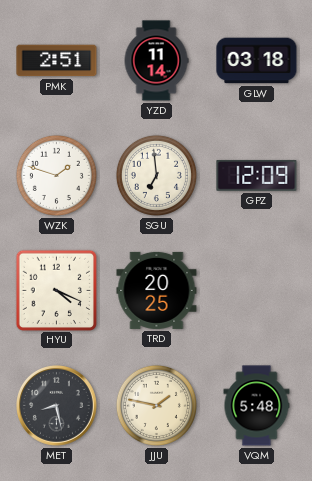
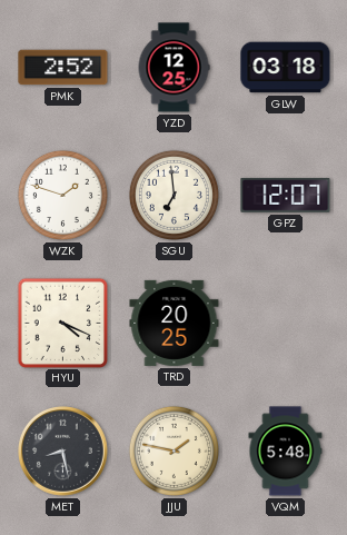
PMK: 2:51 -> 2:52
YZD: 11:14 -> 12:25
GPZ: 12:09 -> 12:07
